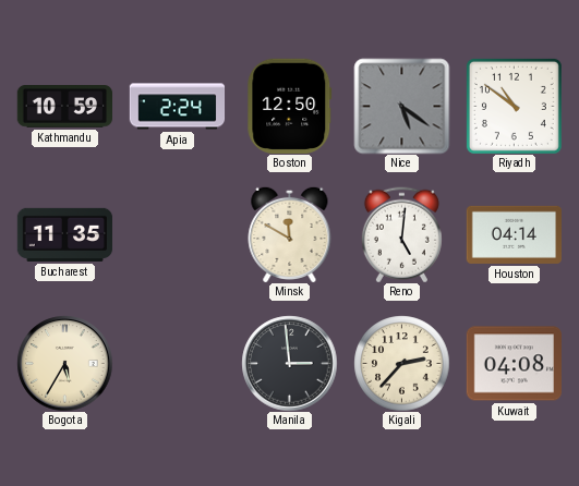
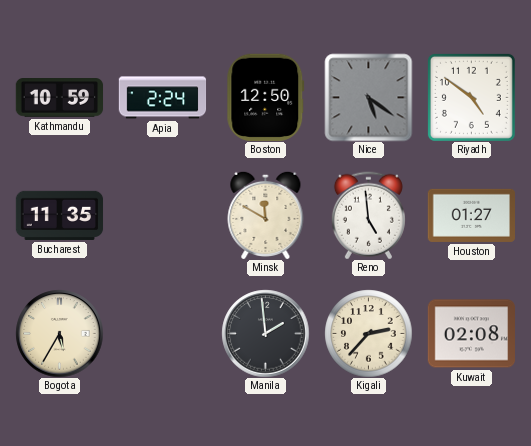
Riyadh: 10:51 -> 4:51
Reno: 5:01 -> 4:59
Houston: 04:14 -> 01:27
Manila: 2:59 -> 1:59
Kuwait: 04:08 -> 02:08
